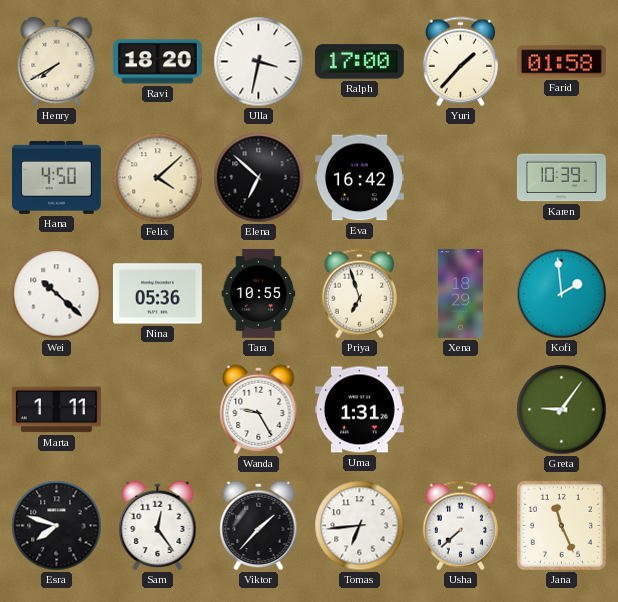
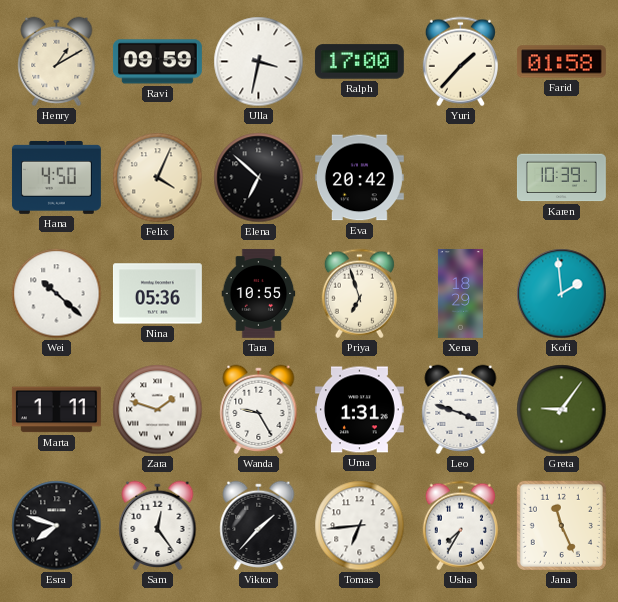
Henry: 7:40 -> 1:10
Ravi: 18:20 -> 09:59
Felix: 4:08 -> 4:04
Eva: 16:42 -> 20:42
Zara: none -> 1:48
Leo: none -> 3:48
Usha: 7:38 -> 7:35
